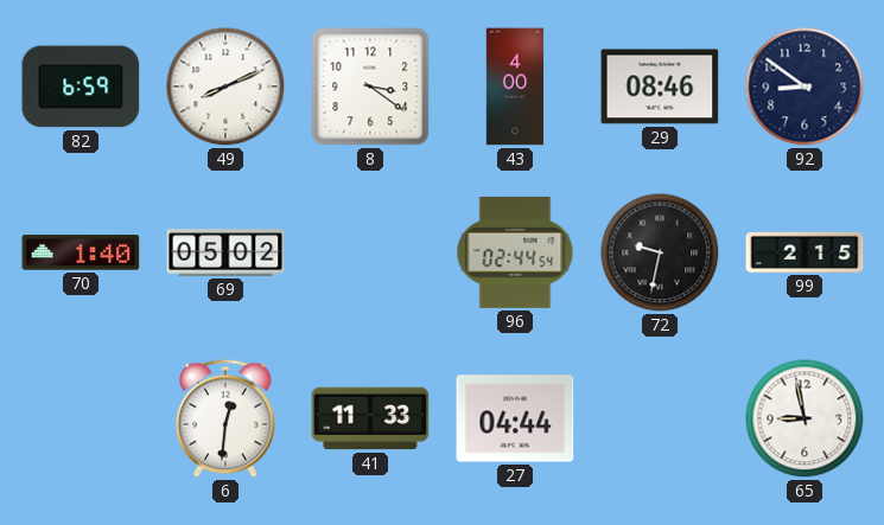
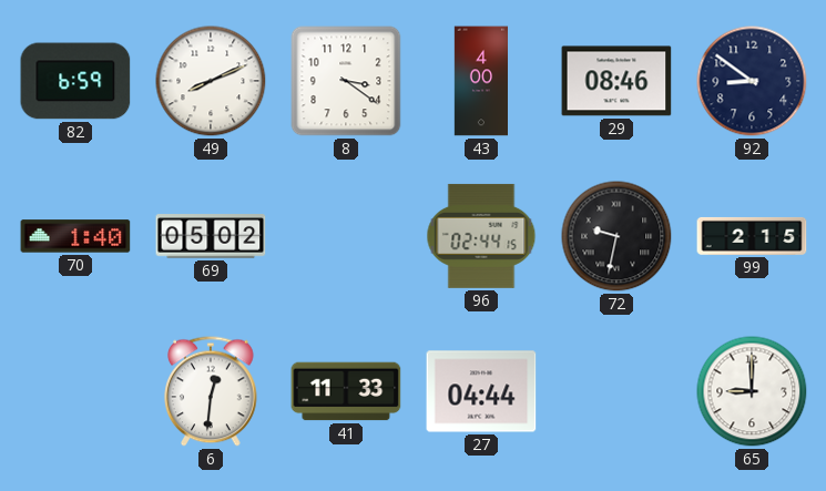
96: 02:44:54 -> 02:44:15
65: 8:58 -> 9:00
